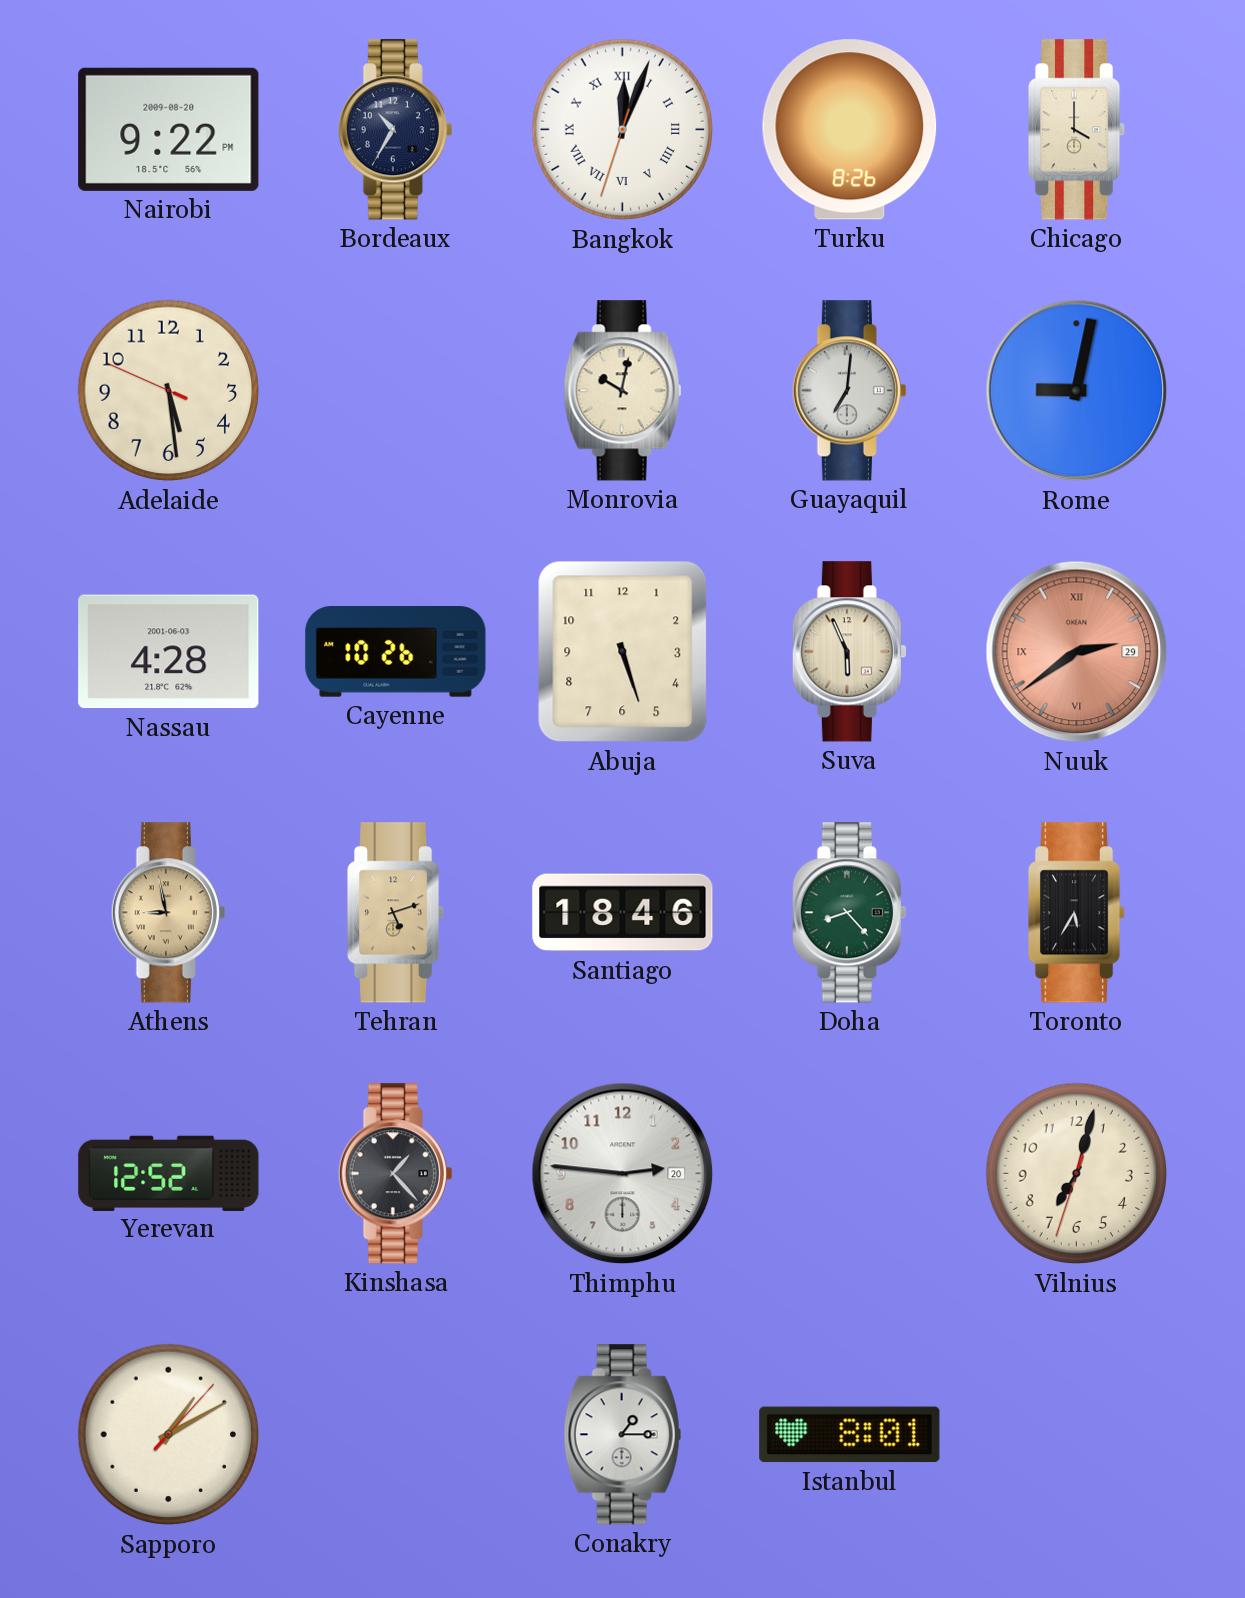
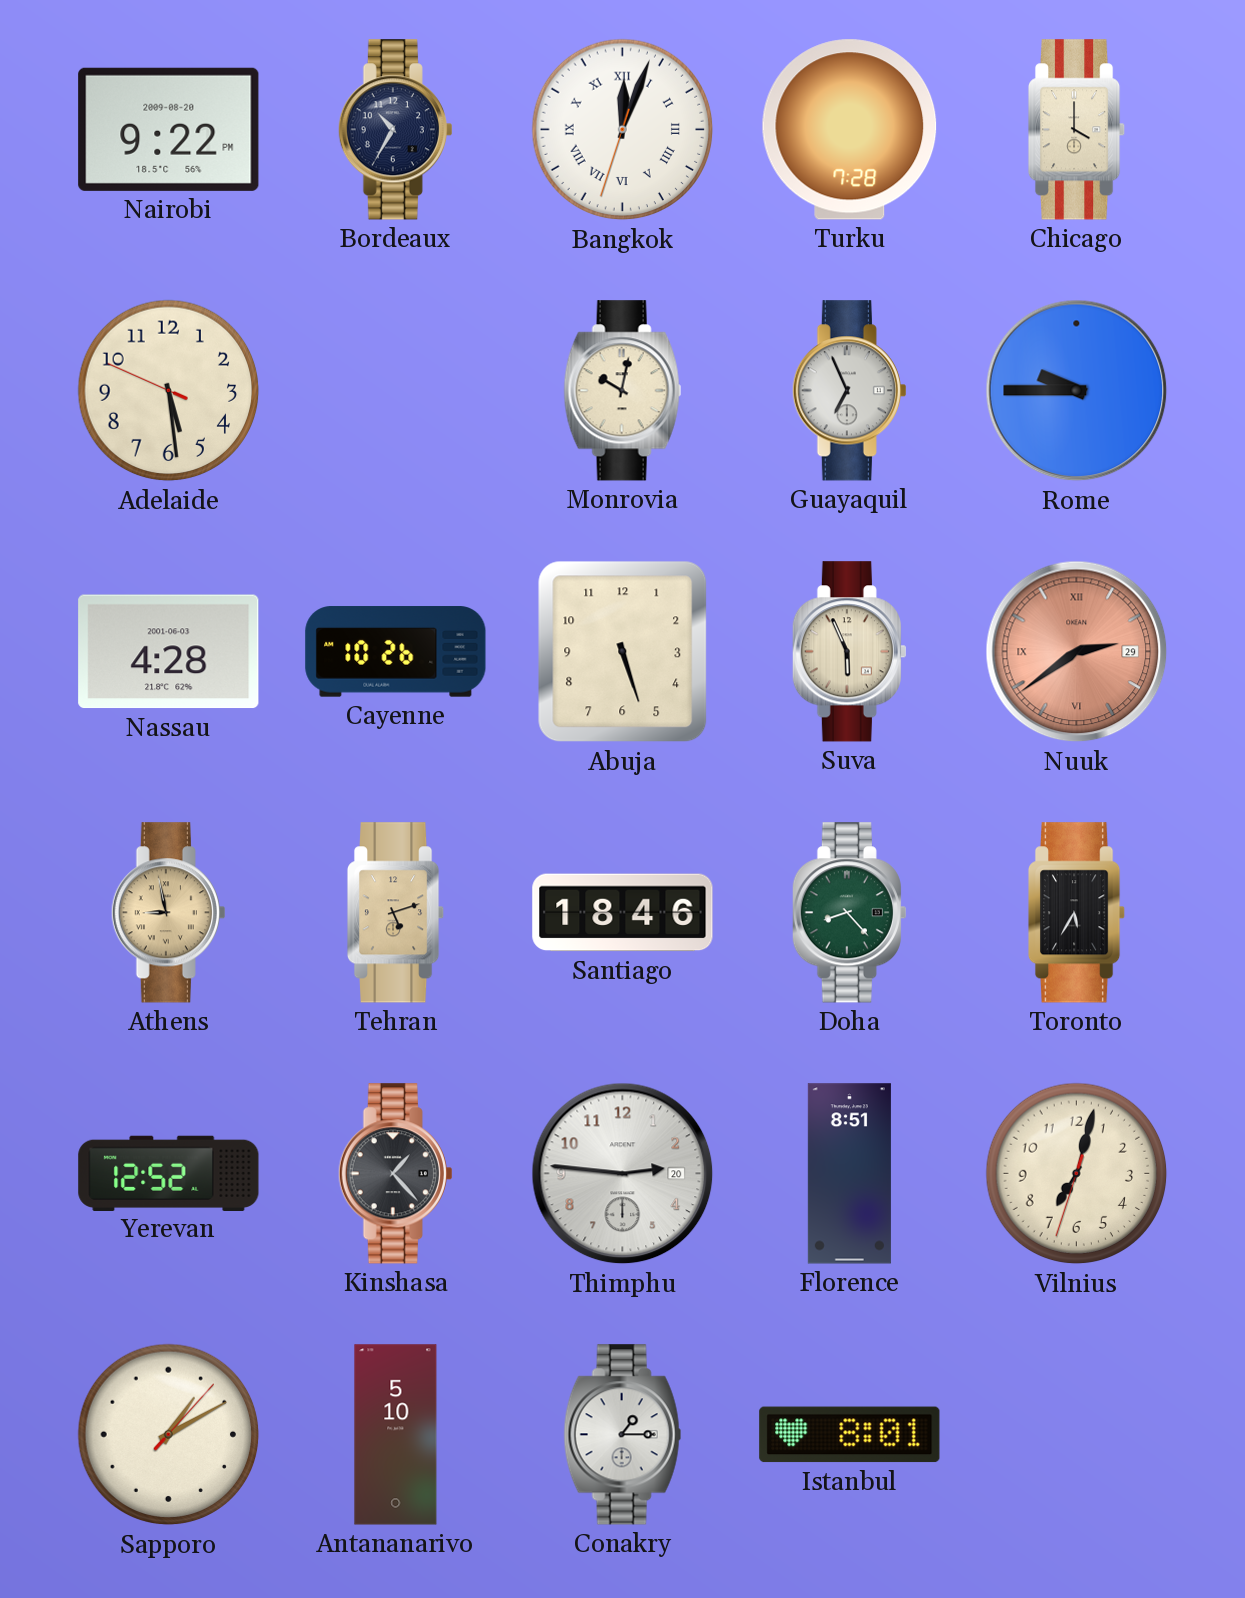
Turku: 8:26 -> 7:28
Guayaquil: 7:01 -> 6:56
Rome: 9:02 -> 9:45
Florence: none -> 8:51
Antananarivo: none -> 5:10
